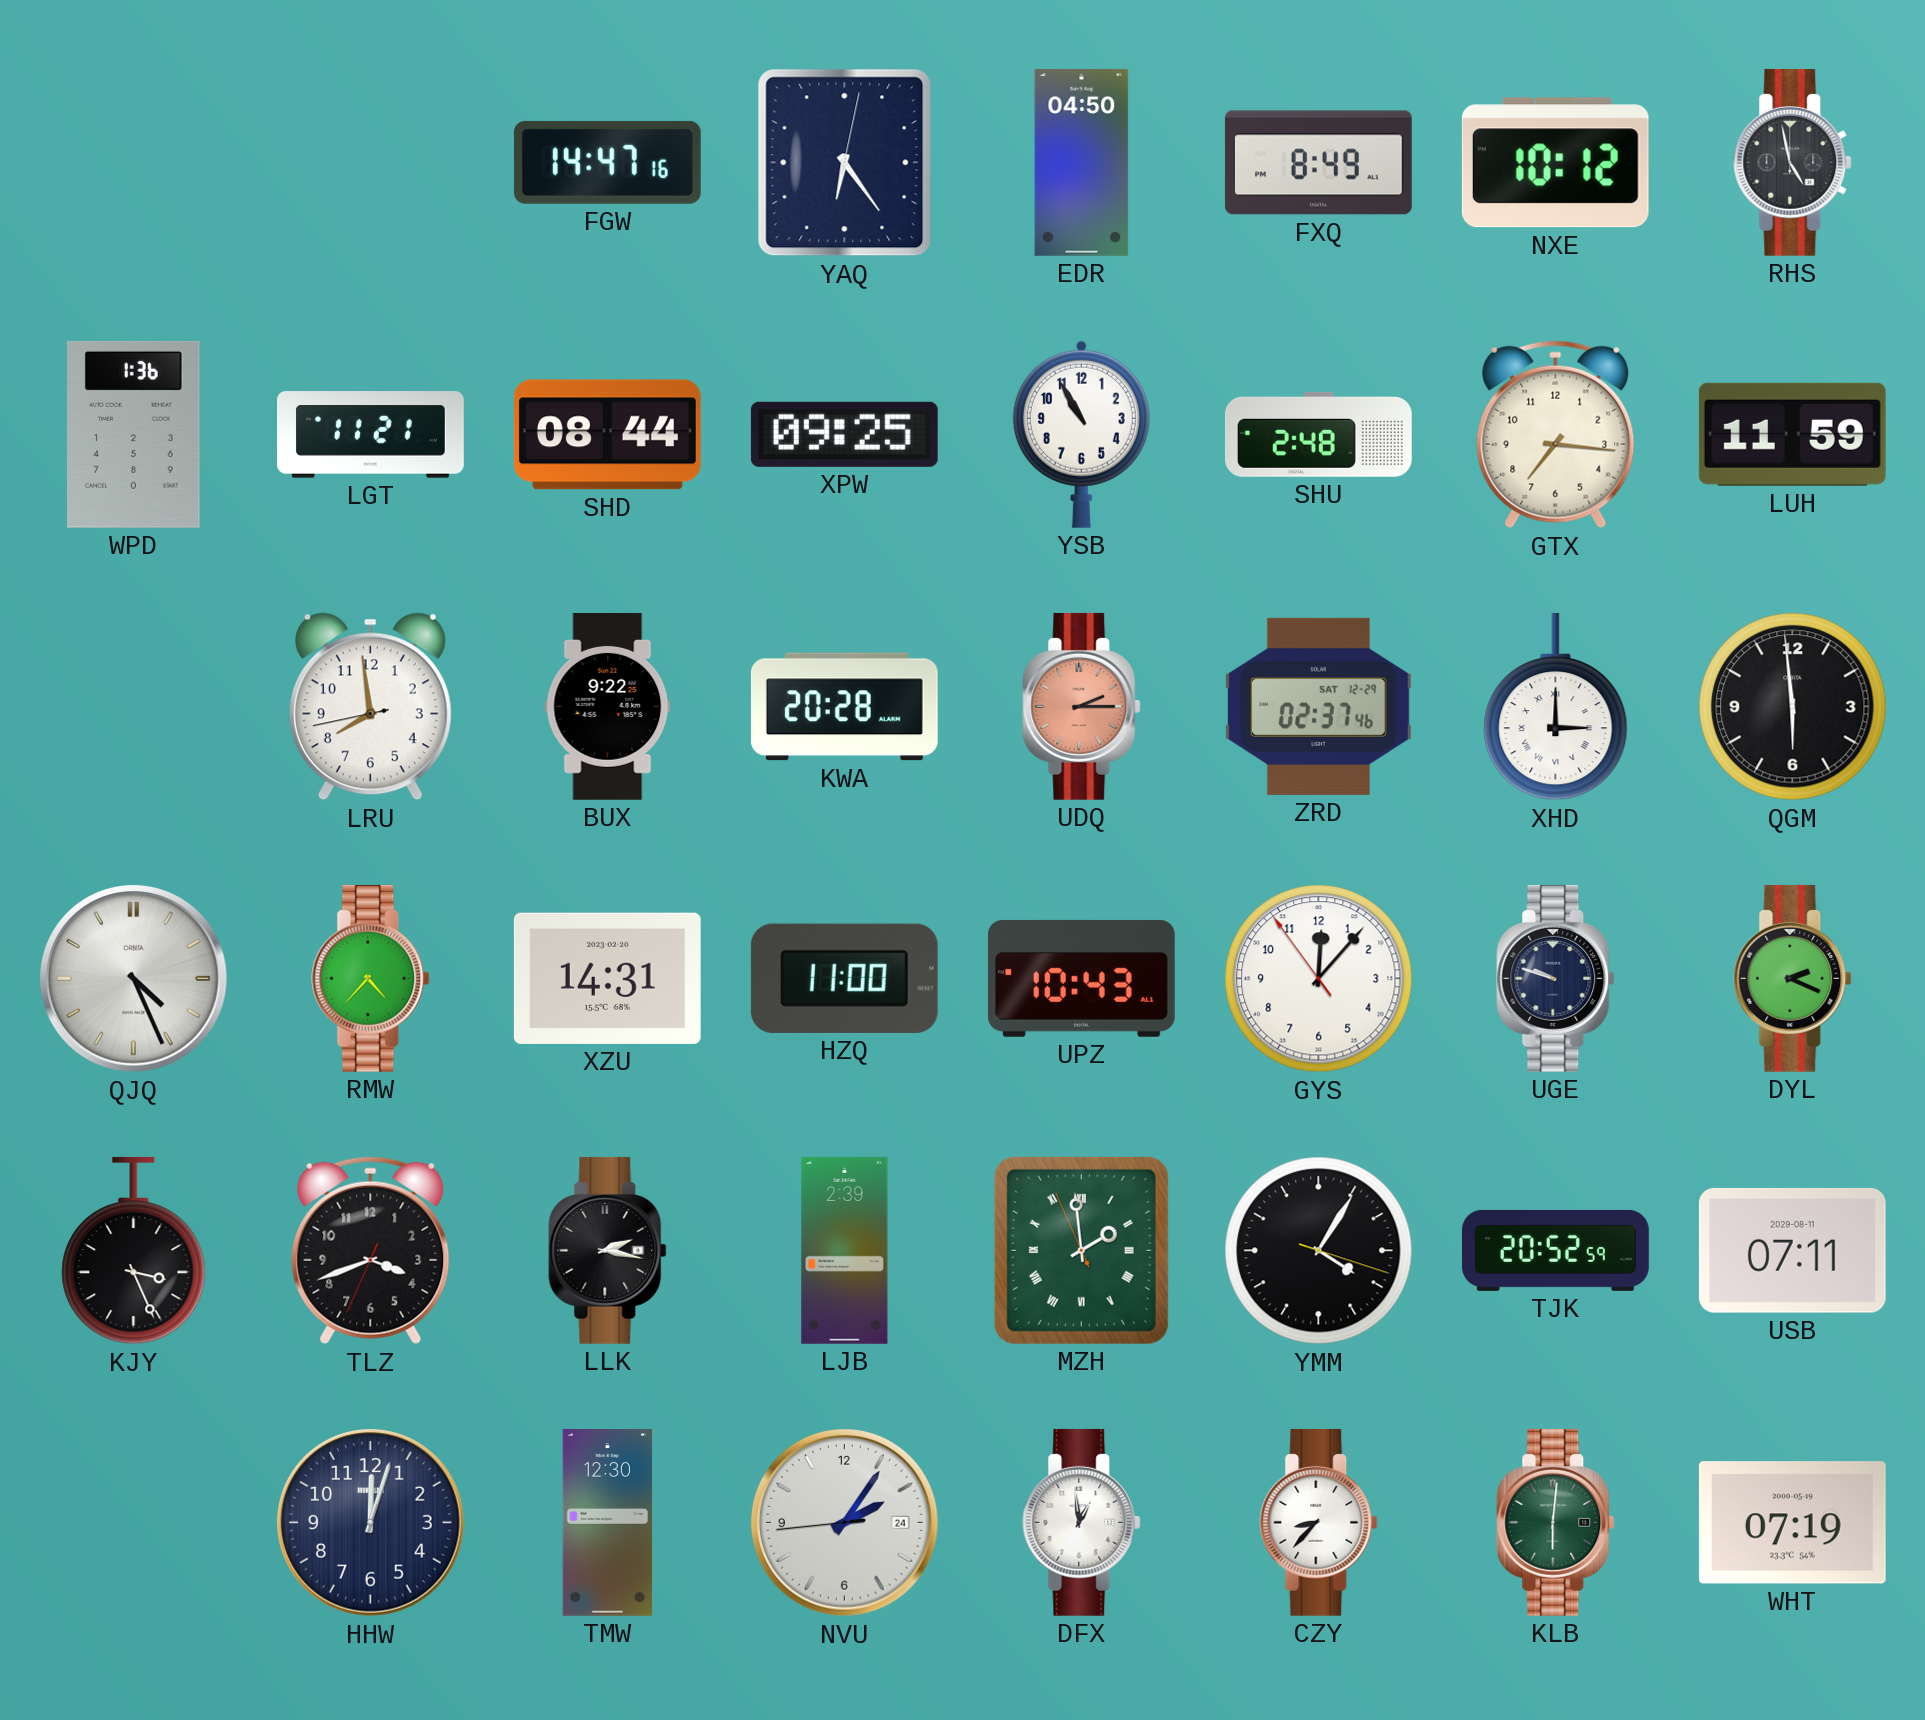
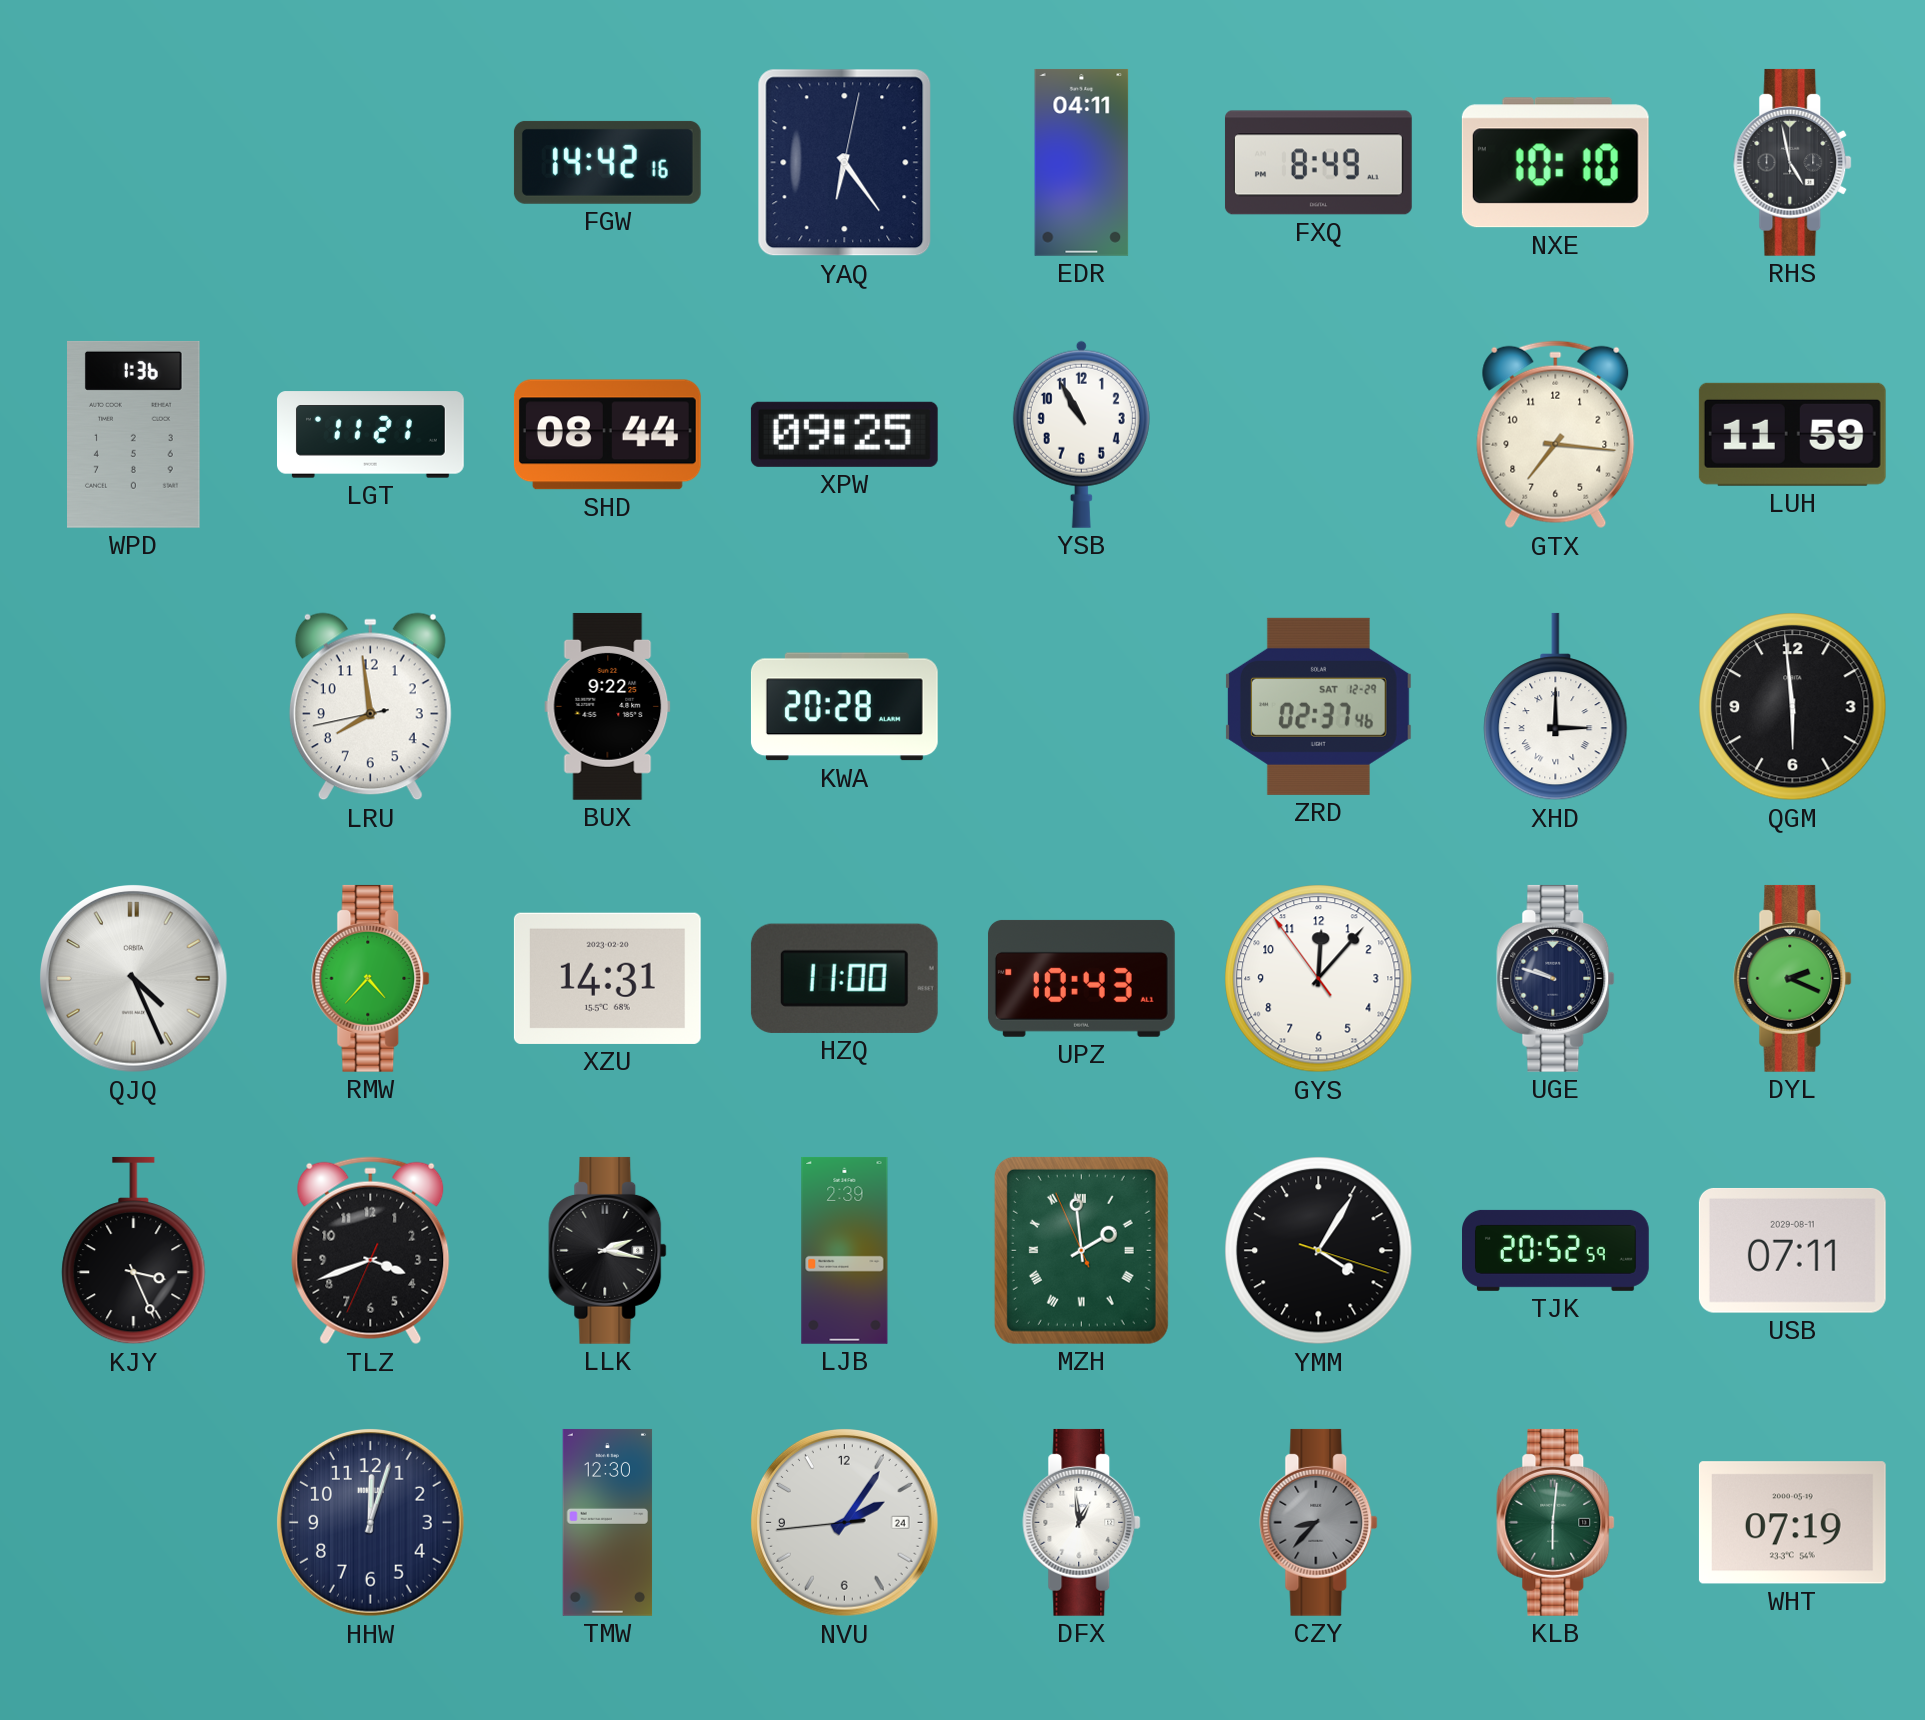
FGW: 14:47 -> 14:42
EDR: 04:50 -> 04:11
NXE: 10:12 -> 10:10
SHU: 2:48 -> none
UDQ: 2:15 -> none
CZY dial: white -> grey
